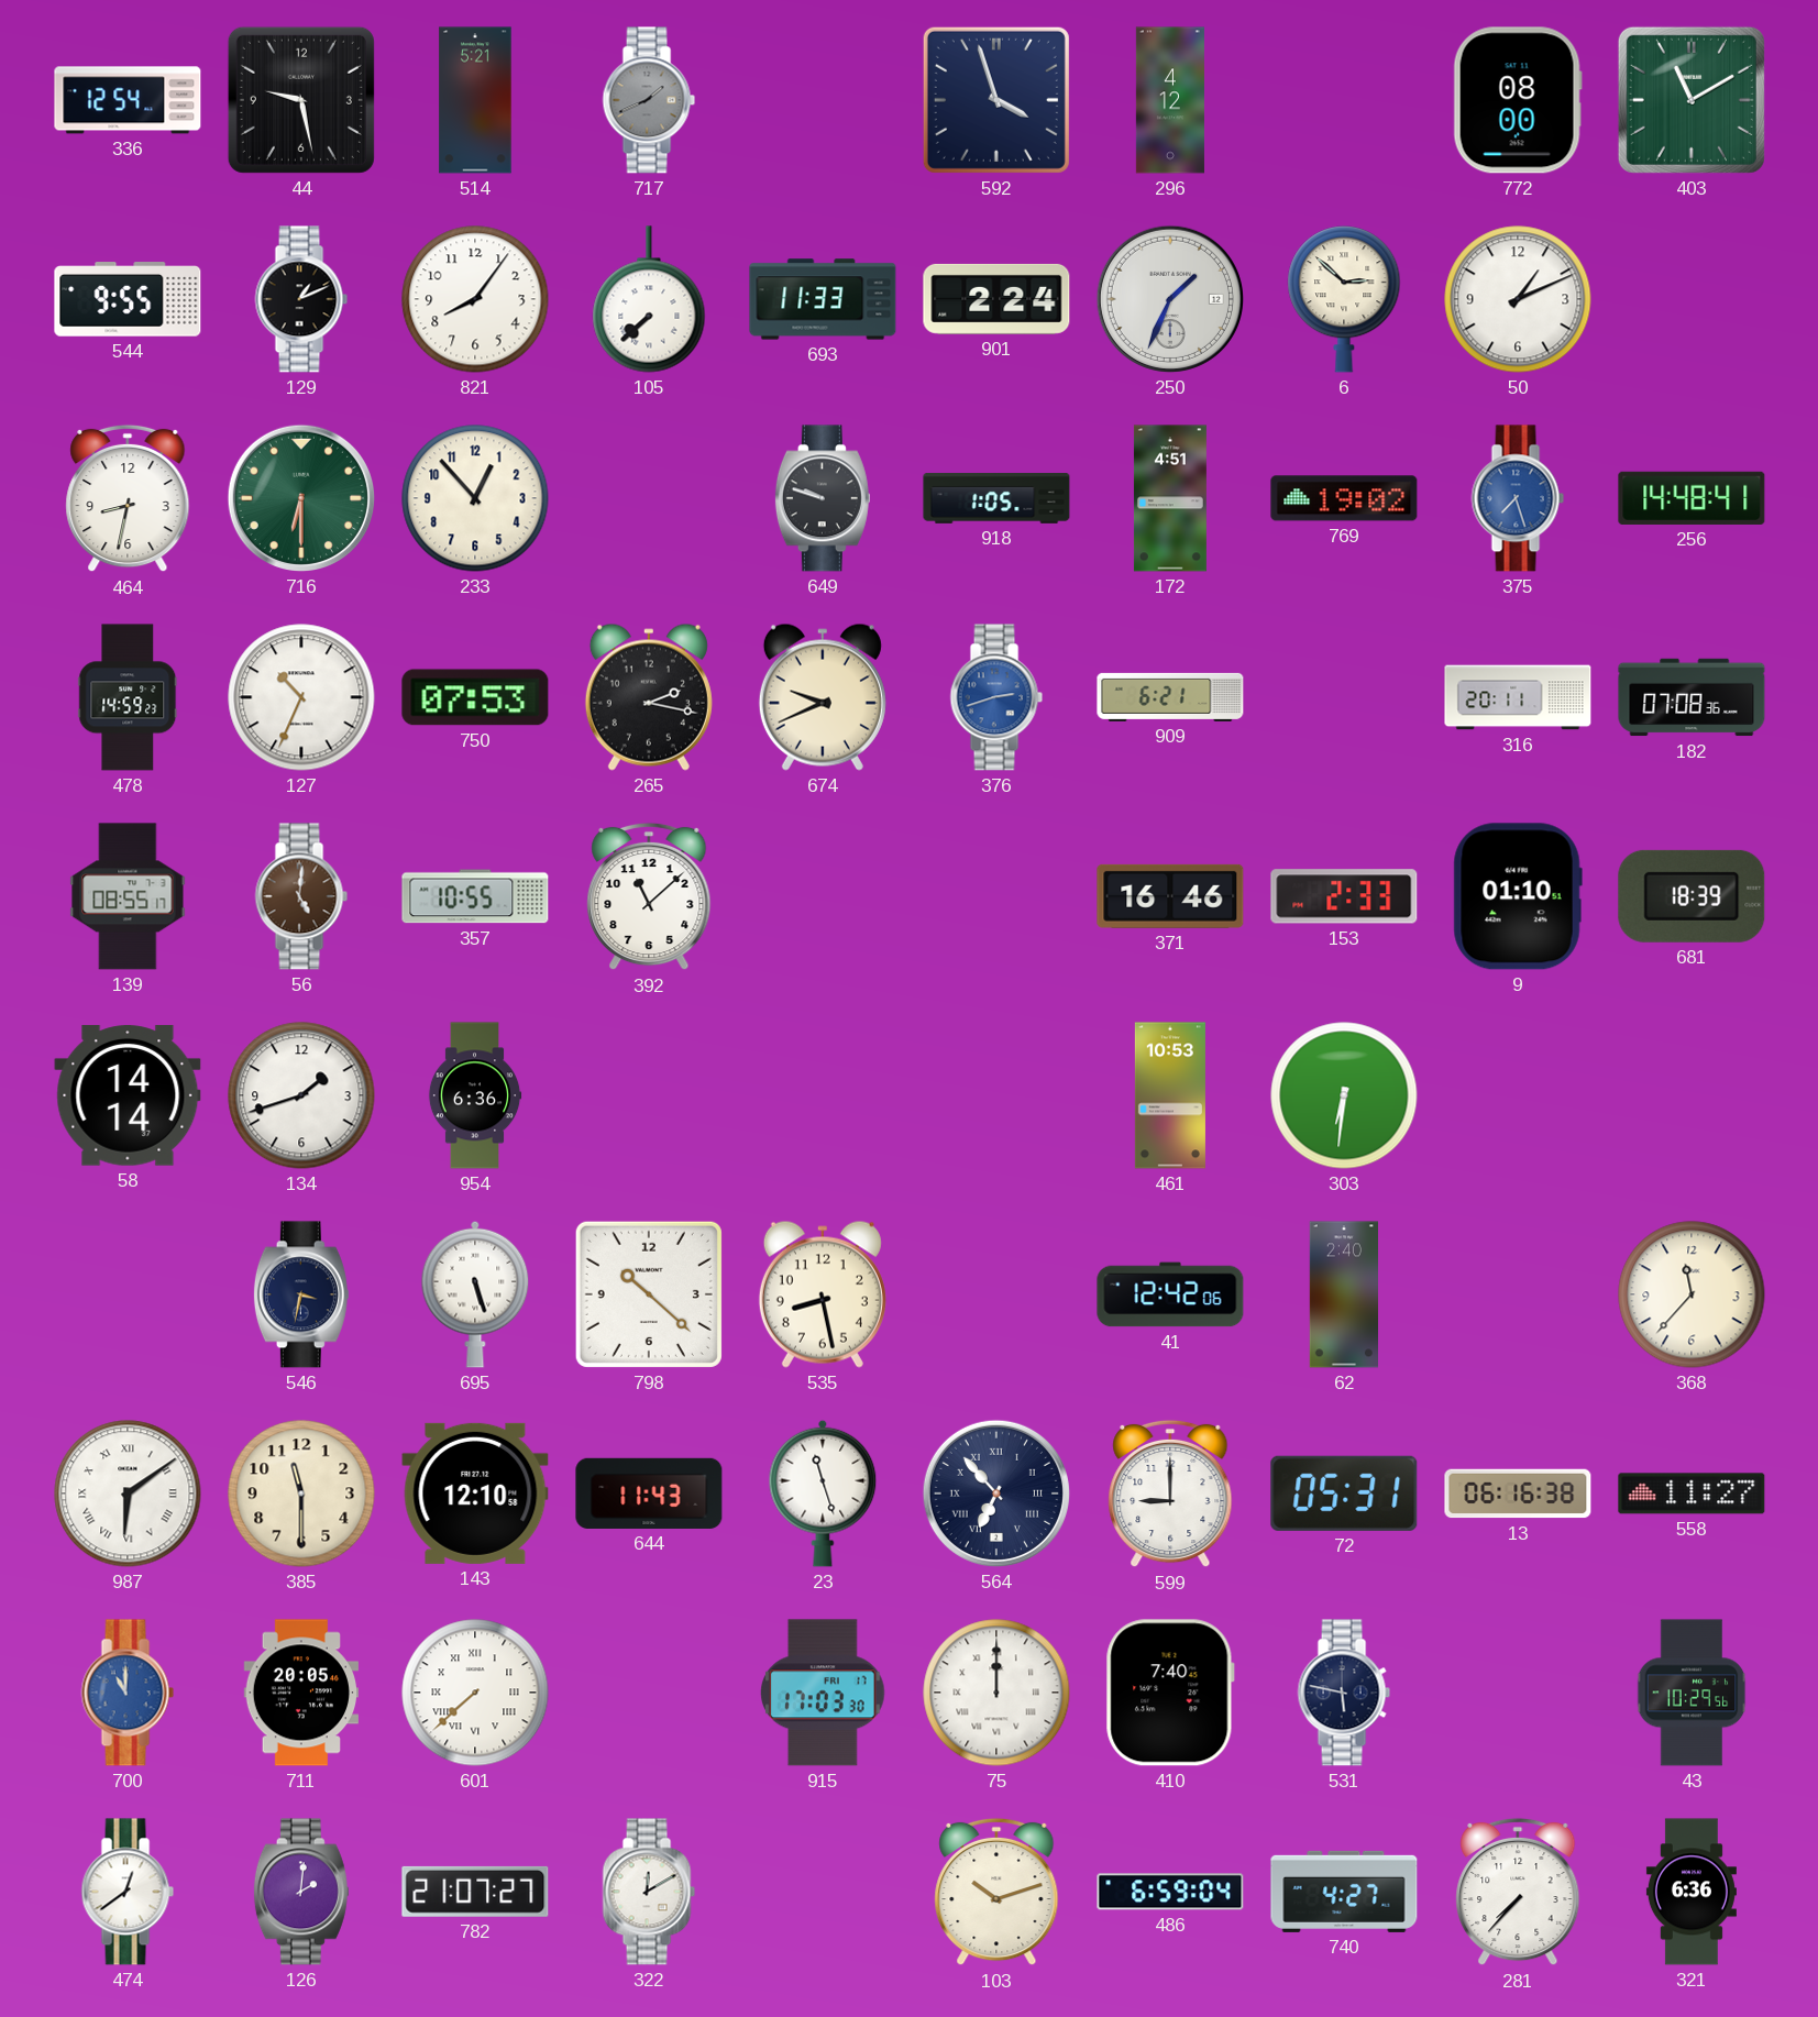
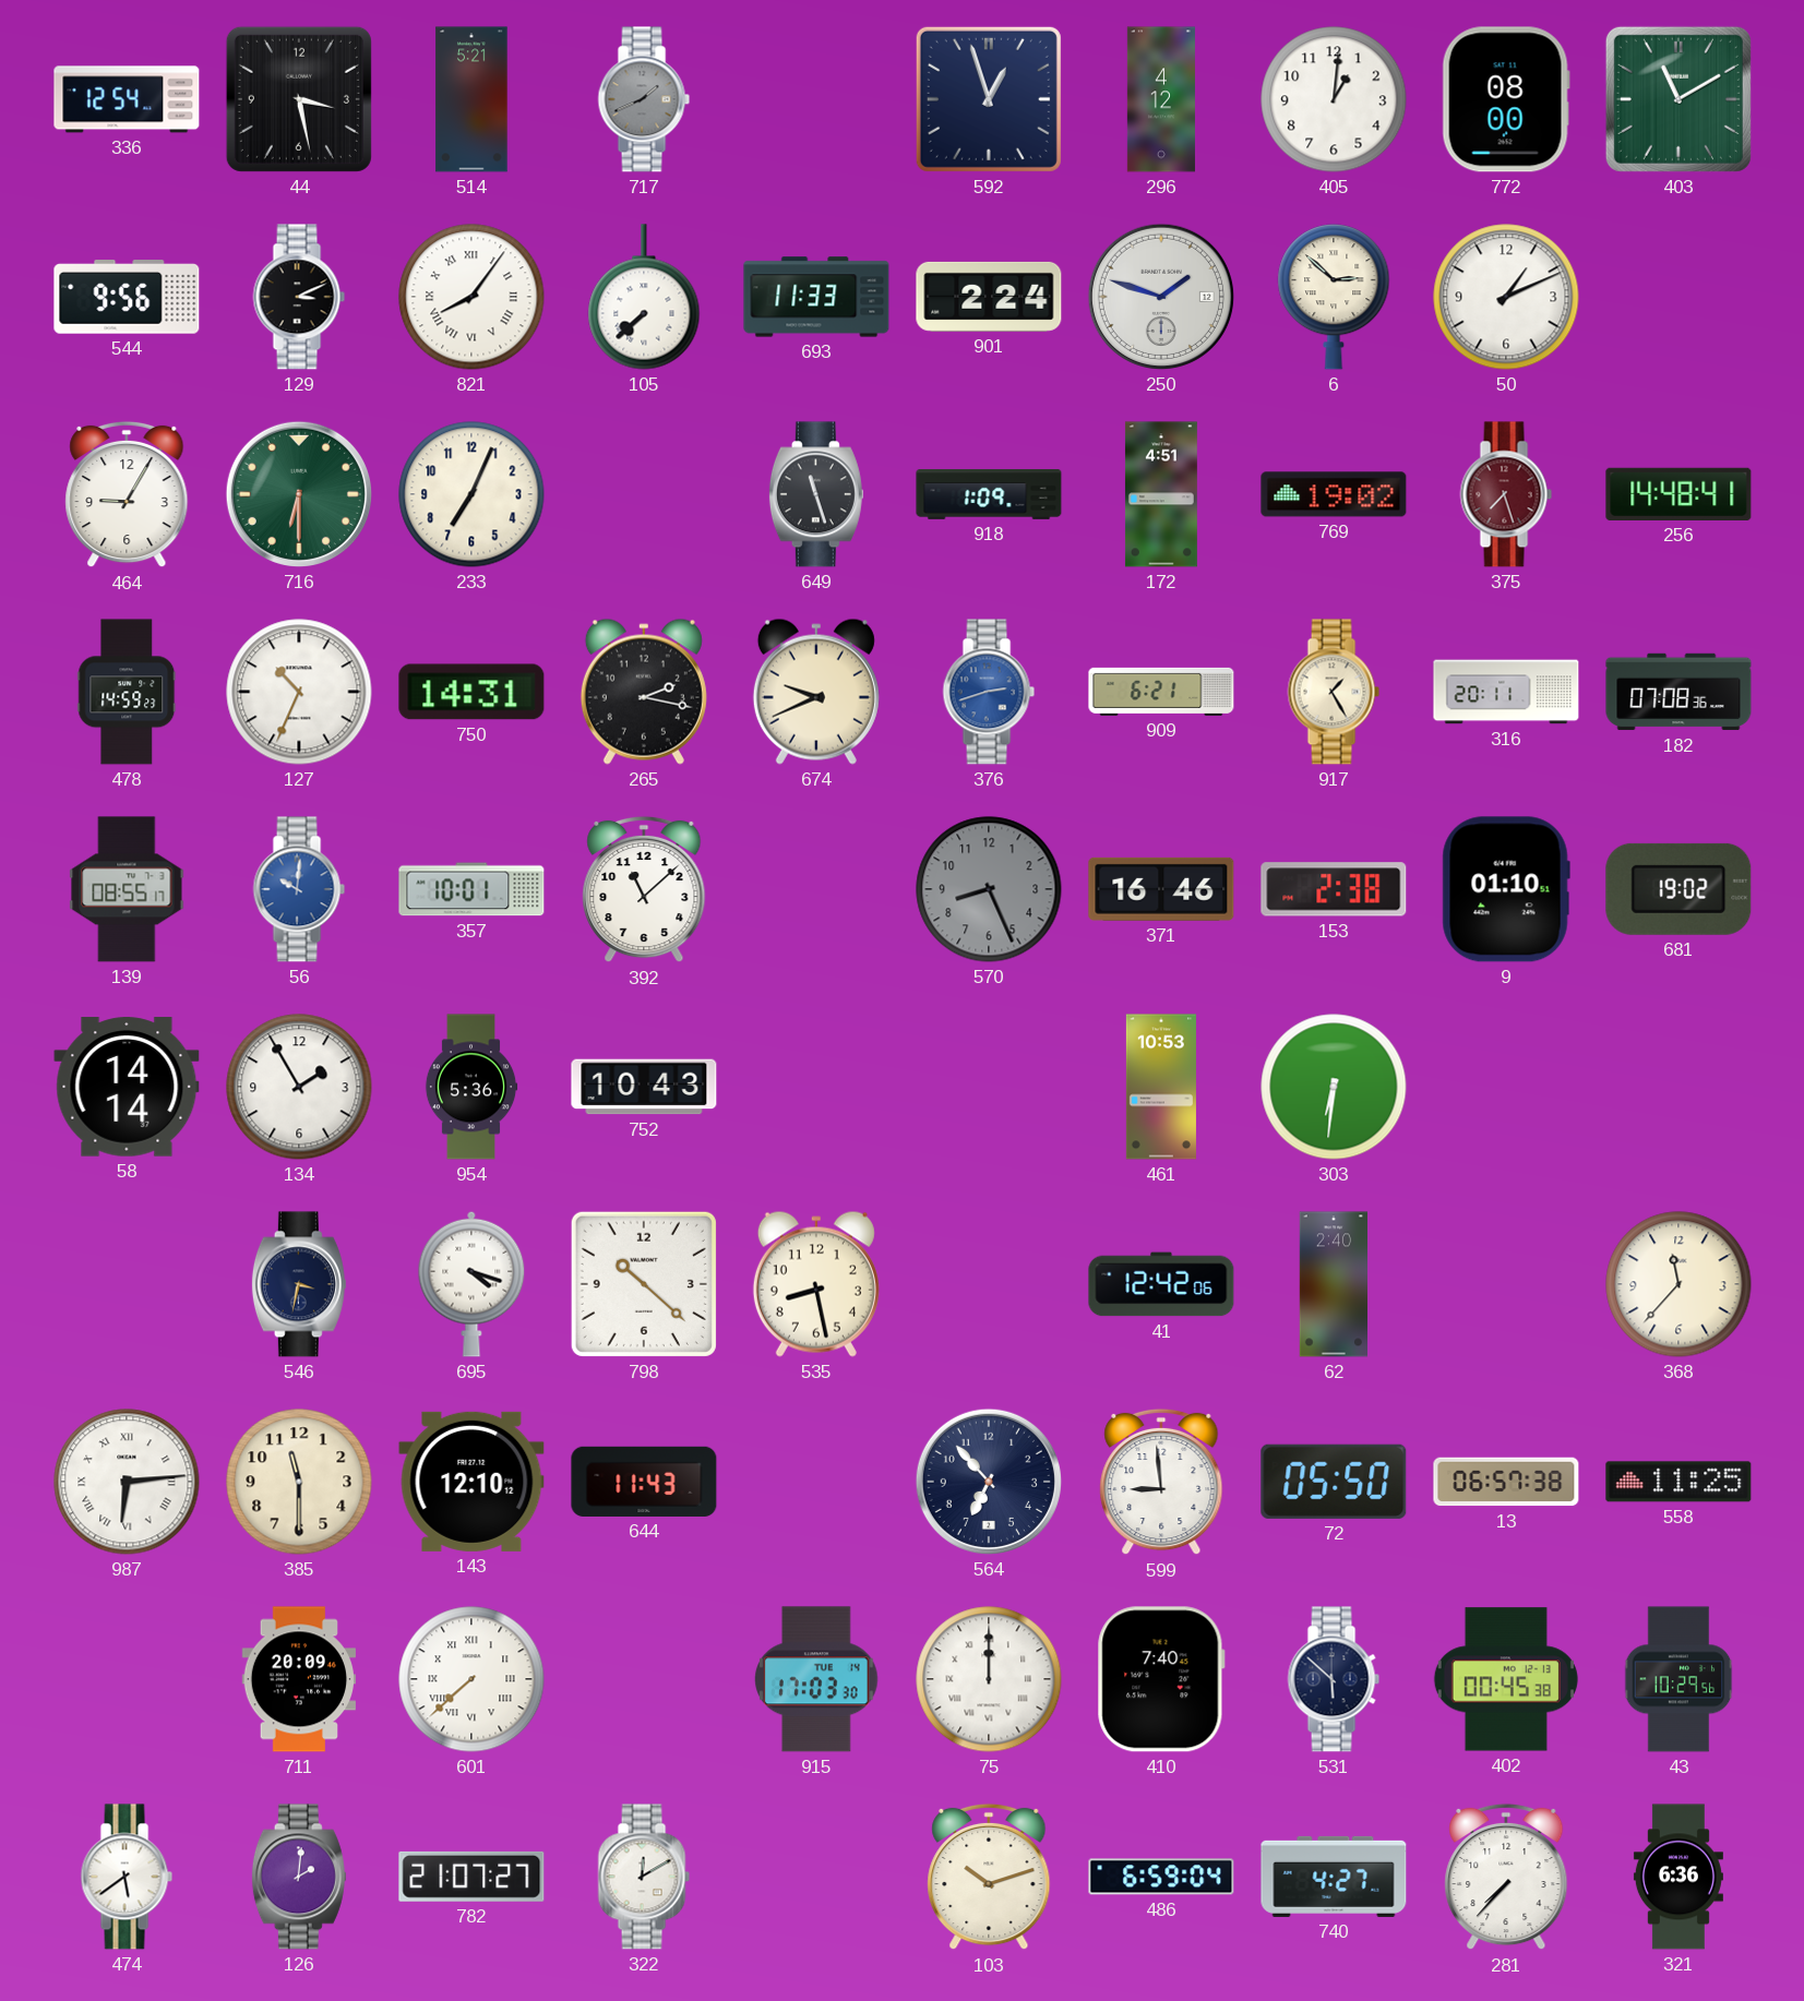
44: 9:28 -> 3:28
592: 3:57 -> 12:57
405: none -> 1:01
544: 9:55 -> 9:56
129: 1:11 -> 3:11
821 numerals: Arabic -> Roman
250: 1:34 -> 1:48
464: 8:32 -> 9:05
233: 12:53 -> 7:04
649: 9:48 -> 11:27
918: 1:05 -> 1:09
375 dial: blue -> burgundy
750: 07:53 -> 14:31
917: none -> 1:25
56: 5:01 -> 10:01
56 dial: brown -> blue
357: 10:55 -> 10:01
570: none -> 8:26
153: 2:33 -> 2:38
681: 18:39 -> 19:02
134: 1:42 -> 1:55
954: 6:36 -> 5:36
752: none -> 10:43
695: 5:27 -> 4:18
987: 6:09 -> 6:14
143: 12:10:58 -> 12:10:12
23: 11:27 -> none
564 numerals: Roman -> Arabic
599: 9:00 -> 8:59
72: 05:31 -> 05:50
13: 06:16 -> 06:57
558: 11:27 -> 11:25
700: 11:00 -> none
711: 20:05 -> 20:09
915 date: FRI 17 -> TUE 14
531: 5:47 -> 5:52
402: none -> 00:45
474: 12:39 -> 5:39
